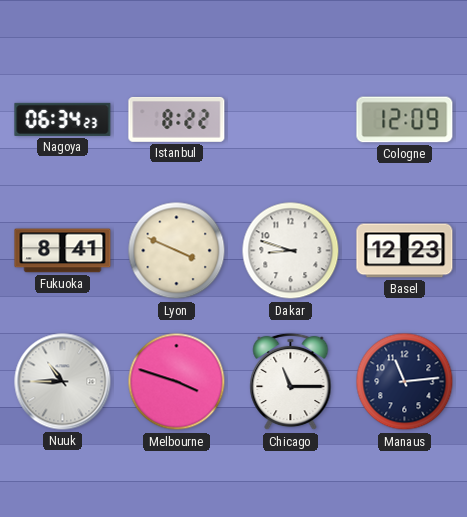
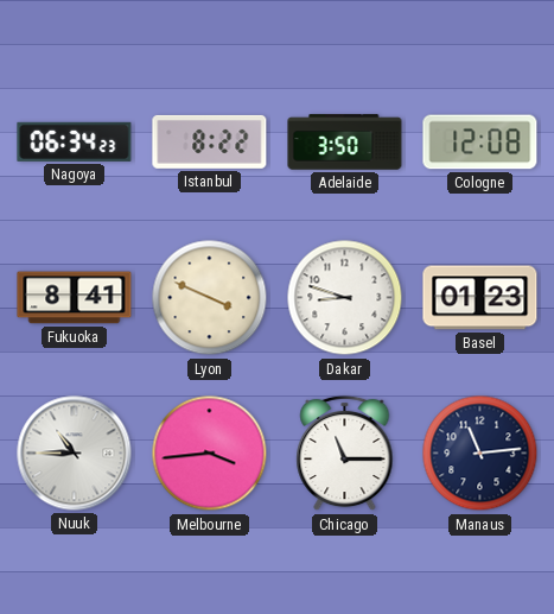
Adelaide: none -> 3:50
Cologne: 12:09 -> 12:08
Basel: 12:23 -> 01:23
Melbourne: 3:48 -> 3:44
